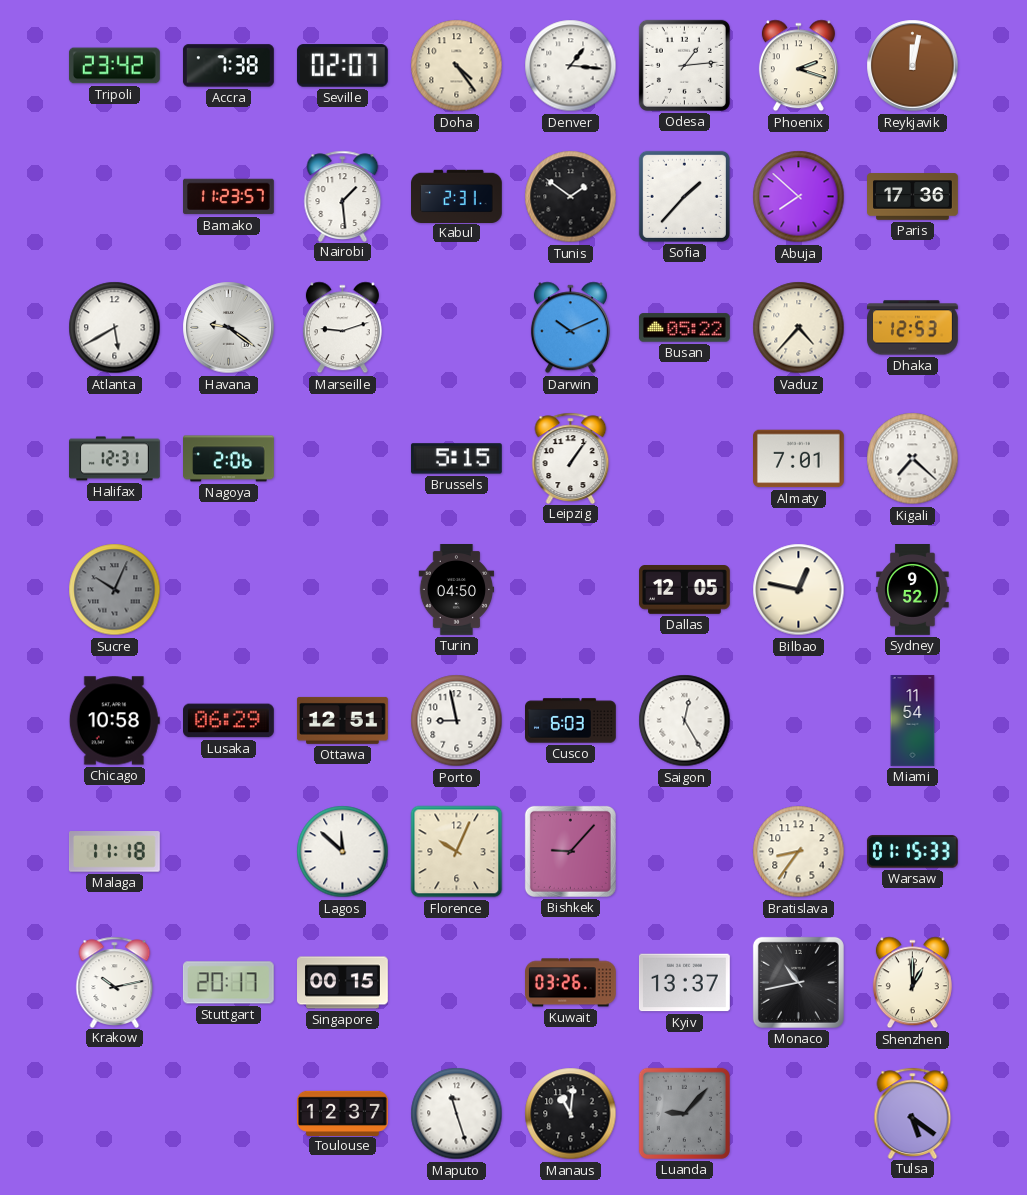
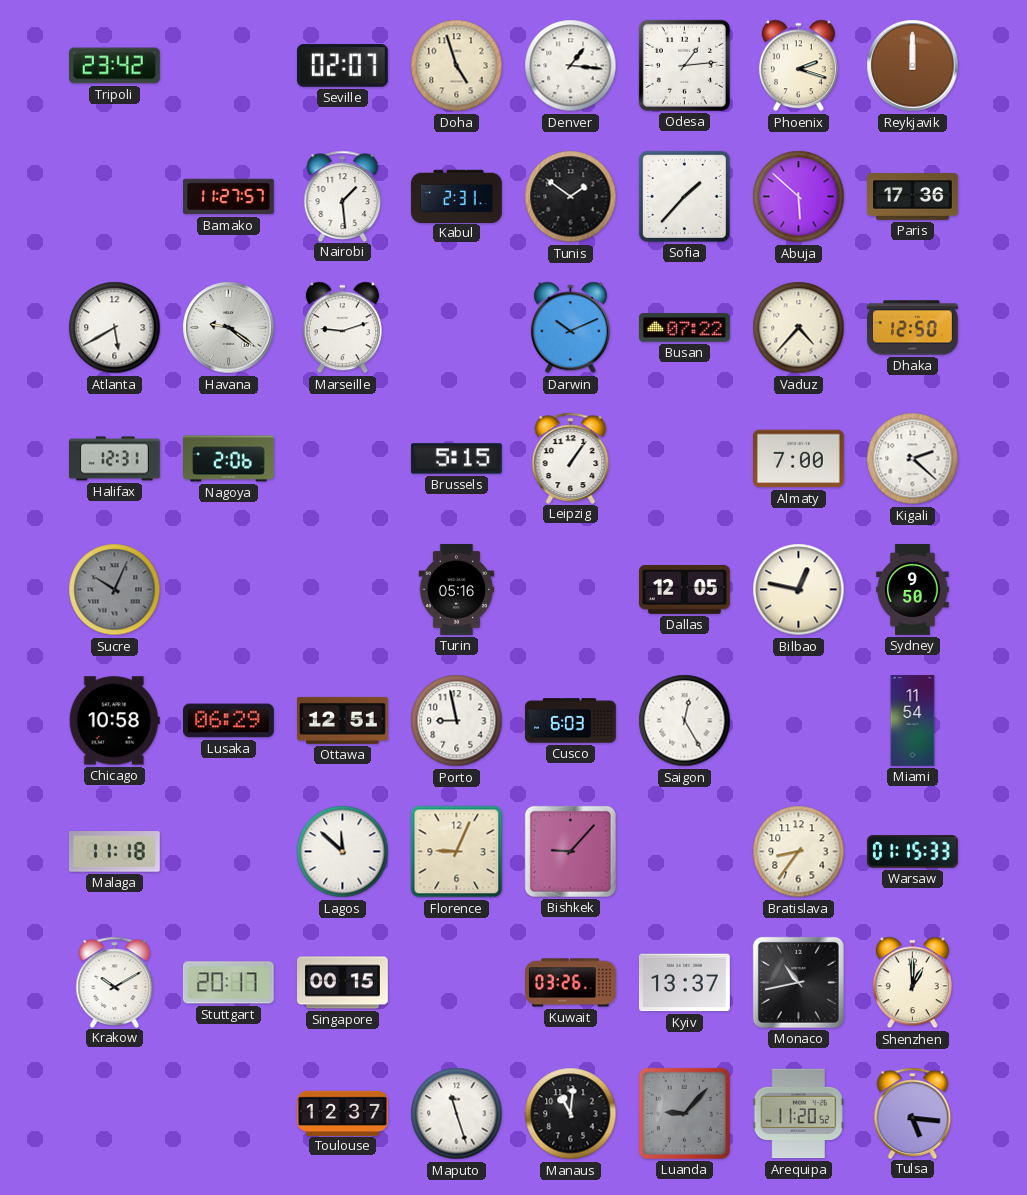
Accra: 7:38 -> none
Doha: 4:24 -> 4:57
Reykjavik: 12:02 -> 12:00
Bamako: 11:23 -> 11:27
Abuja: 7:52 -> 5:52
Busan: 05:22 -> 07:22
Dhaka: 12:53 -> 12:50
Almaty: 7:01 -> 7:00
Kigali: 7:22 -> 2:22
Turin: 04:50 -> 05:16
Sydney: 9:52 -> 9:50
Florence: 10:04 -> 9:04
Krakow: 10:13 -> 10:10
Arequipa: none -> 11:20
Tulsa: 5:21 -> 5:16
